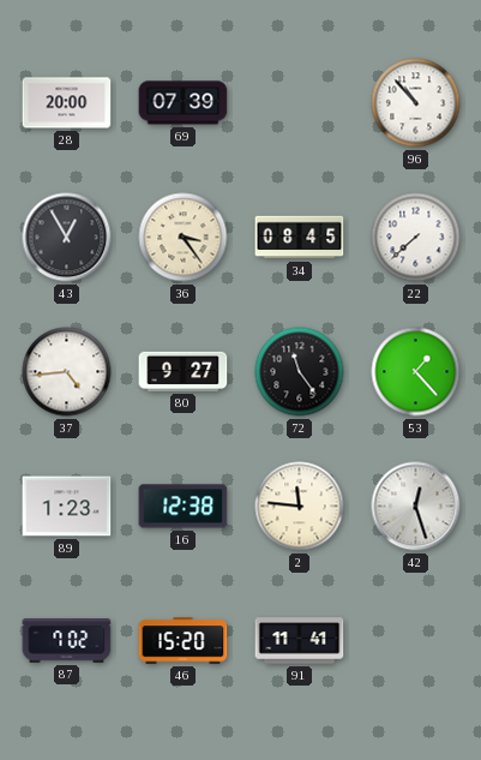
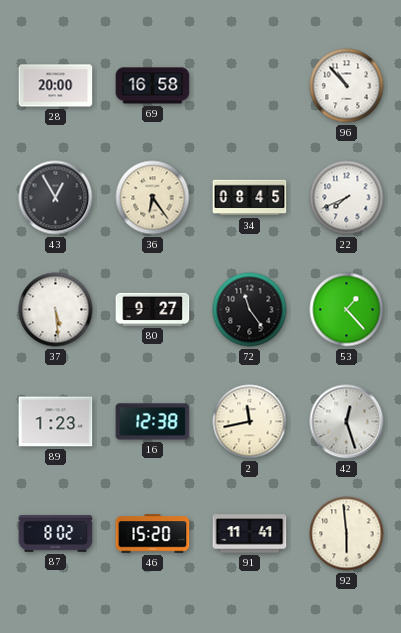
69: 07:39 -> 16:58
36: 3:24 -> 6:24
22: 7:38 -> 7:41
37: 4:44 -> 5:29
2: 11:46 -> 11:43
87: 7:02 -> 8:02
92: none -> 5:59
